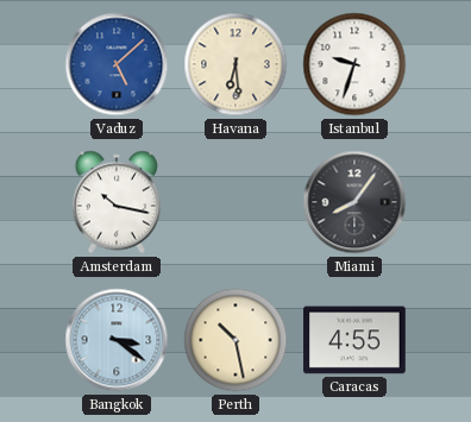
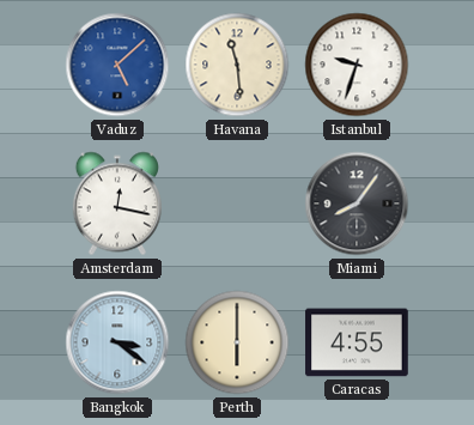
Havana: 6:29 -> 11:29
Amsterdam: 10:17 -> 12:17
Perth: 10:28 -> 6:00
